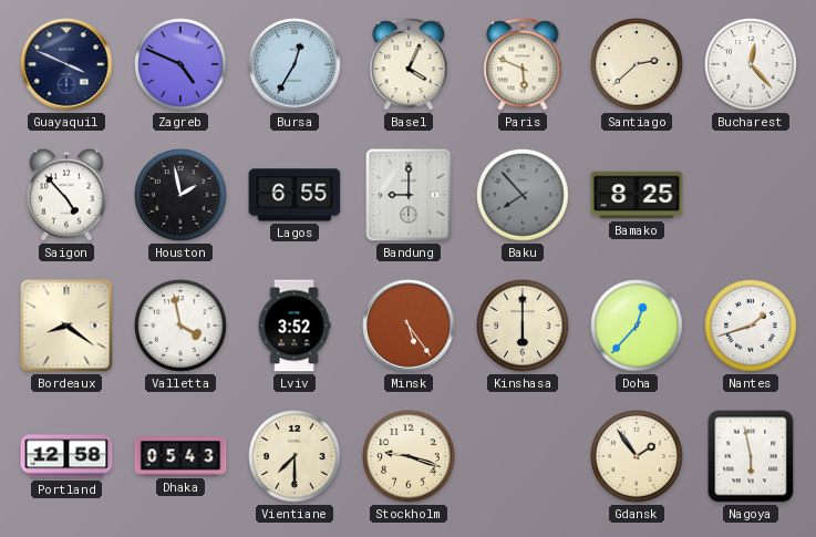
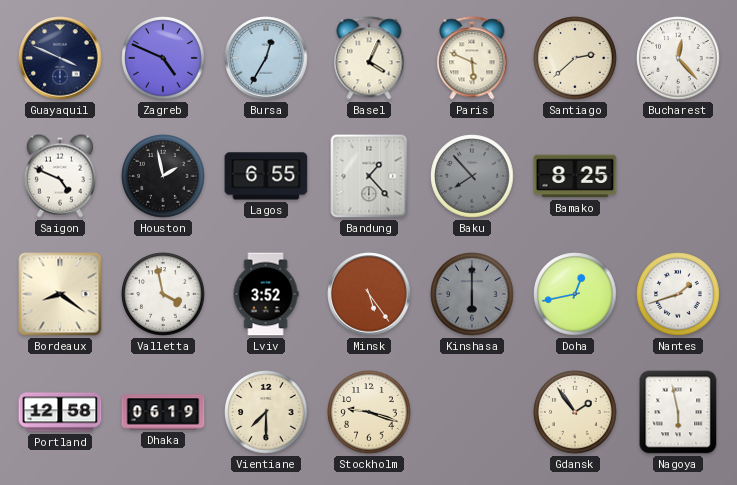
Saigon: 4:53 -> 4:49
Bandung: 9:00 -> 1:23
Kinshasa dial: cream -> grey
Doha: 12:37 -> 12:43
Dhaka: 05:43 -> 06:19
